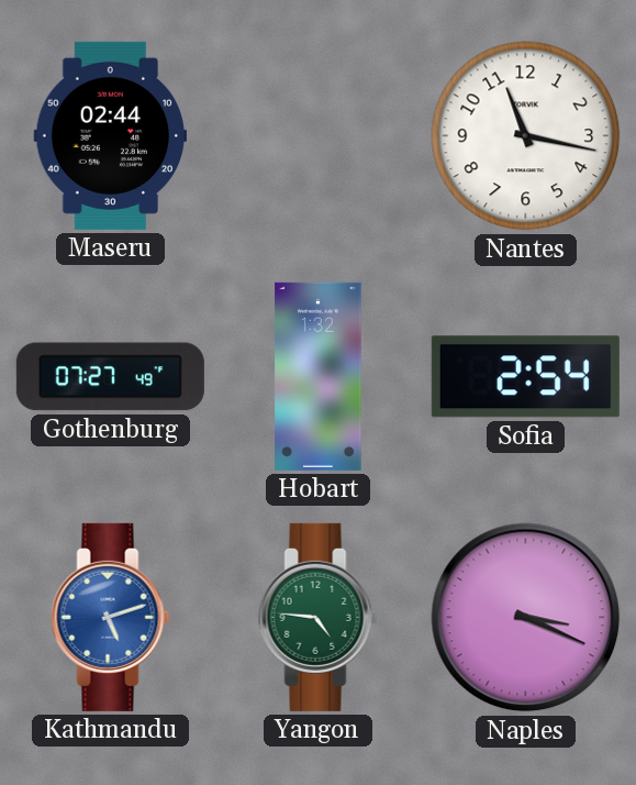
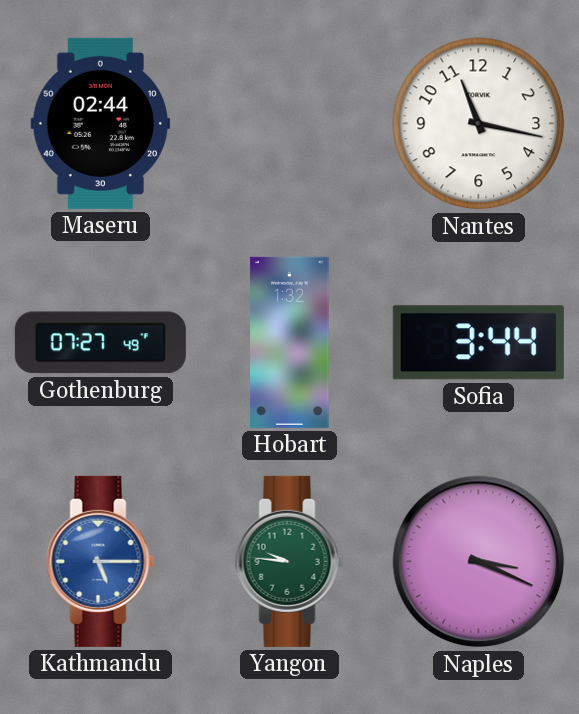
Sofia: 2:54 -> 3:44
Kathmandu: 5:12 -> 5:15
Yangon: 4:46 -> 9:46
